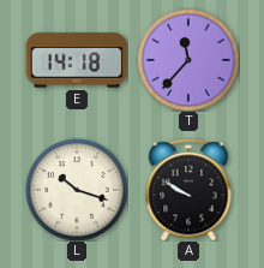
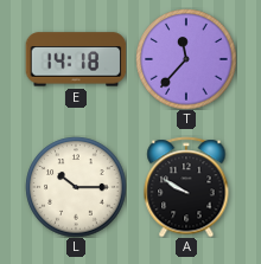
L: 10:18 -> 10:15
